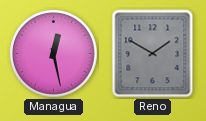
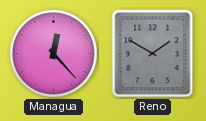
Managua: 12:28 -> 12:23
